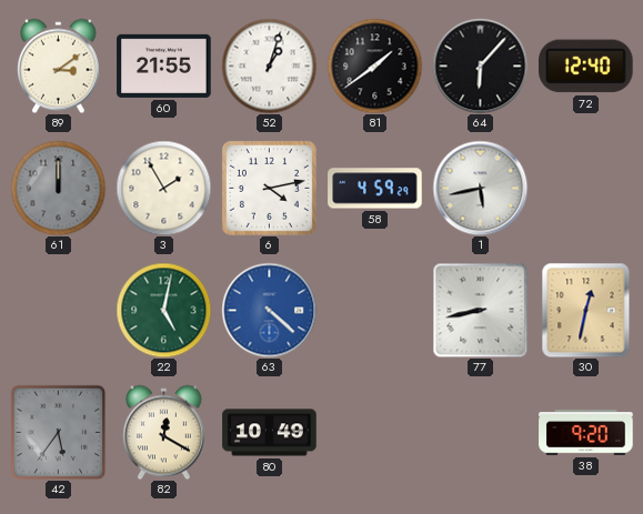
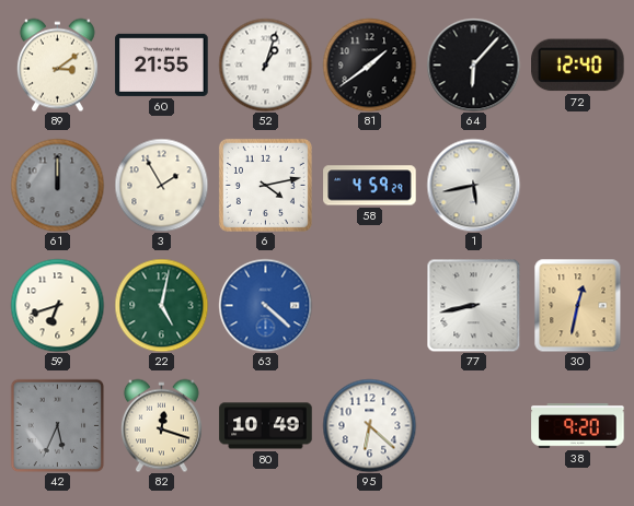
59: none -> 6:42
42: 5:36 -> 5:34
82: 12:20 -> 12:18
95: none -> 6:22
